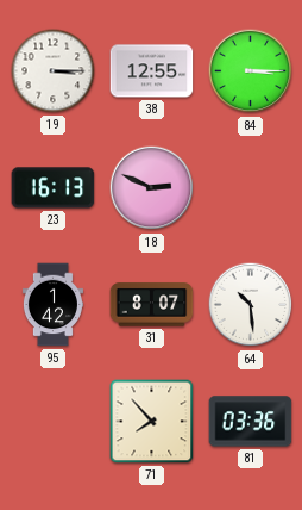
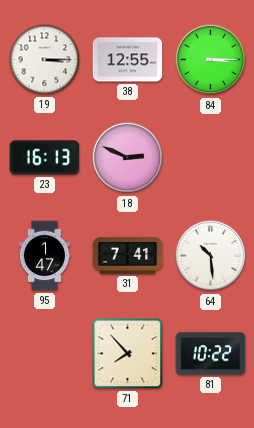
95: 1:42 -> 1:47
31: 8:07 -> 7:41
81: 03:36 -> 10:22
